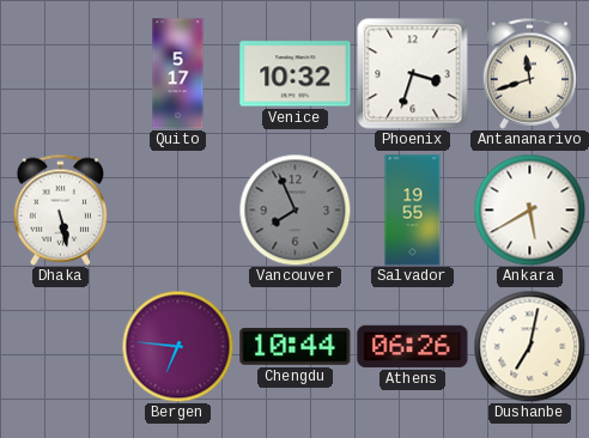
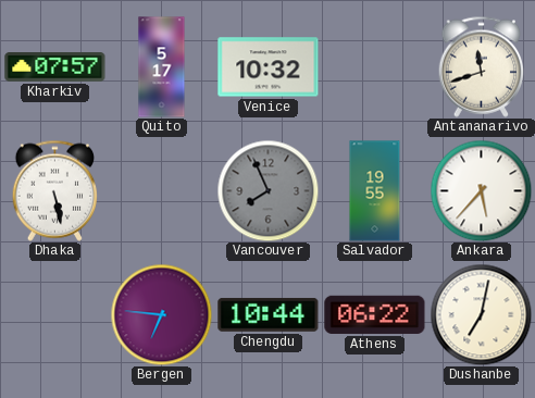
Kharkiv: none -> 07:57
Phoenix: 3:33 -> none
Ankara: 5:40 -> 5:37
Athens: 06:26 -> 06:22
